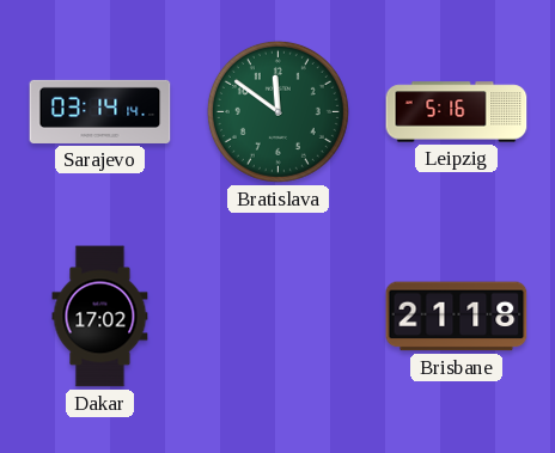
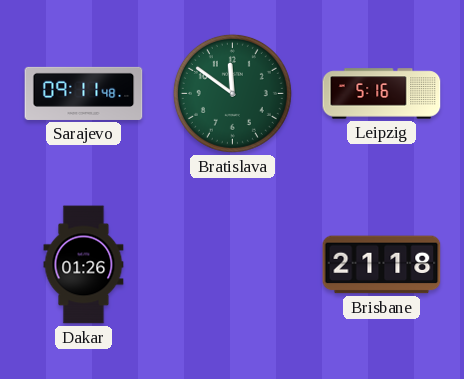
Sarajevo: 03:14 -> 09:11
Dakar: 17:02 -> 01:26
